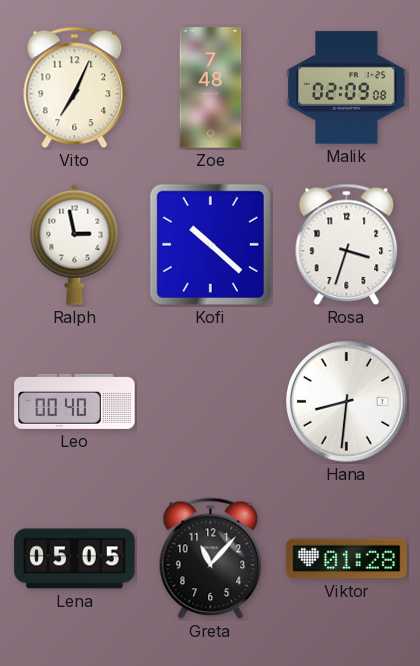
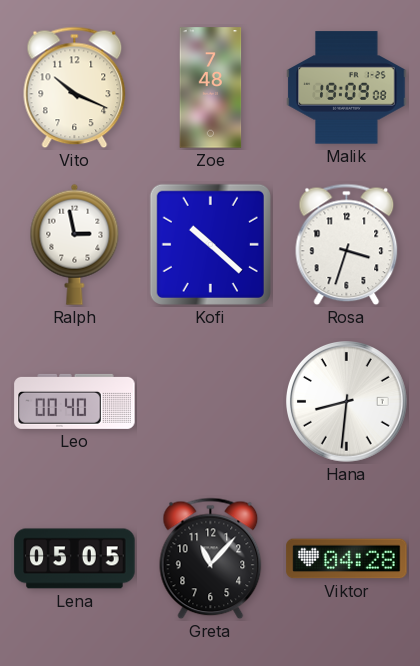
Vito: 7:04 -> 10:19
Malik: 02:09 -> 19:09
Viktor: 01:28 -> 04:28
